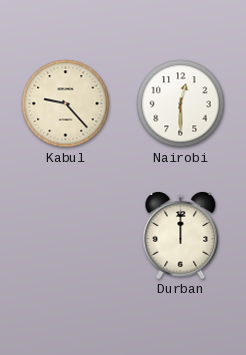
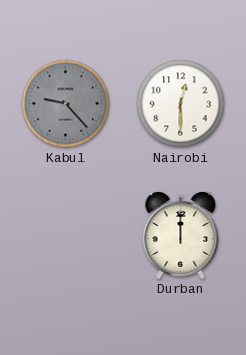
Kabul dial: cream -> grey
